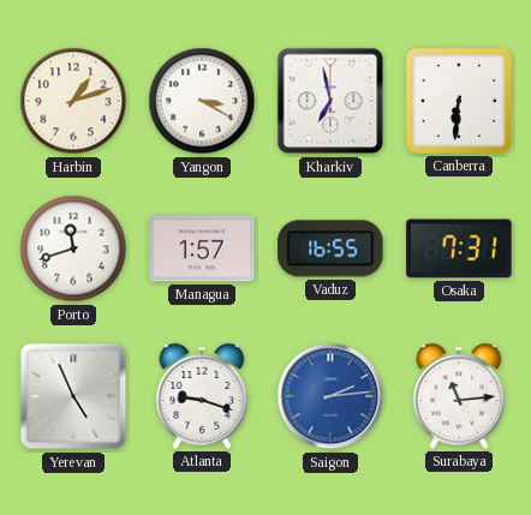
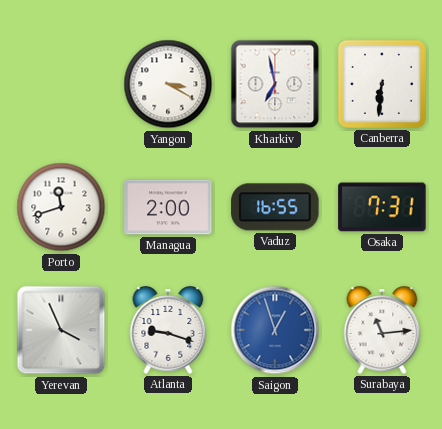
Harbin: 1:12 -> none
Managua: 1:57 -> 2:00
Yerevan: 4:56 -> 3:56
Saigon: 2:14 -> 12:57
